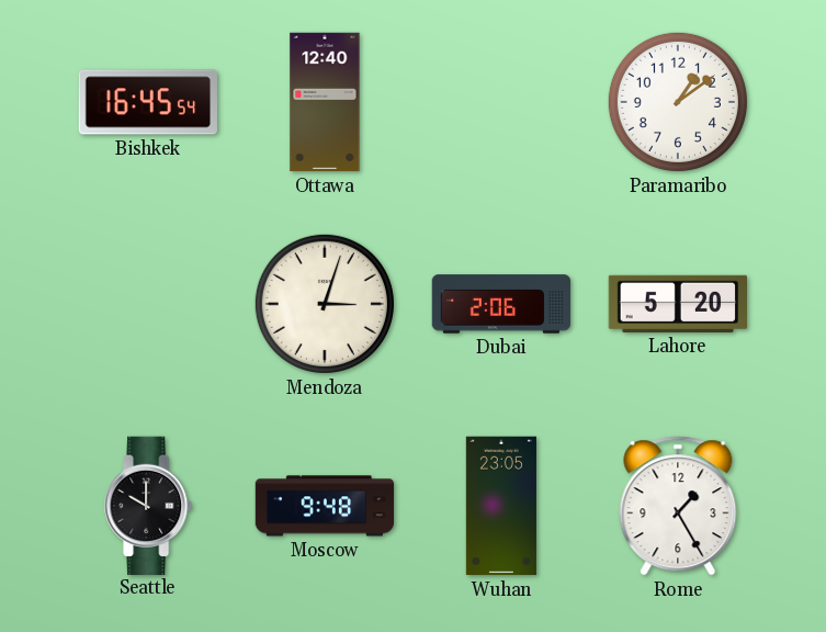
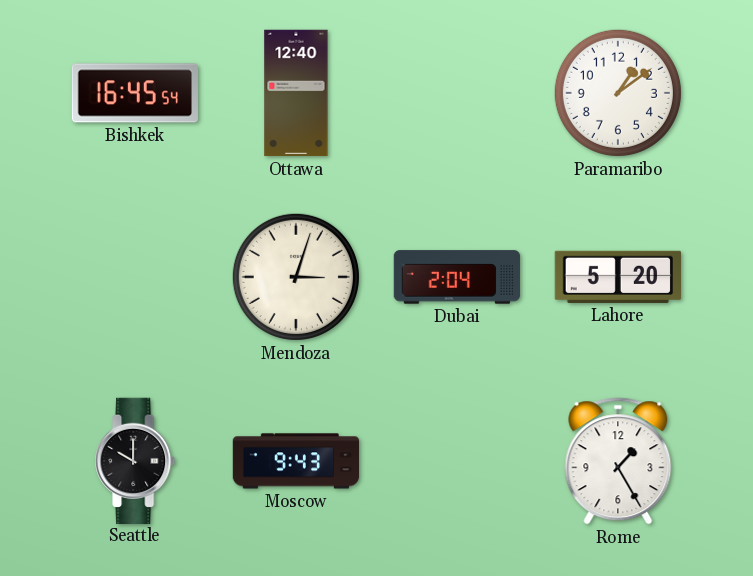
Dubai: 2:06 -> 2:04
Moscow: 9:48 -> 9:43
Wuhan: 23:05 -> none
